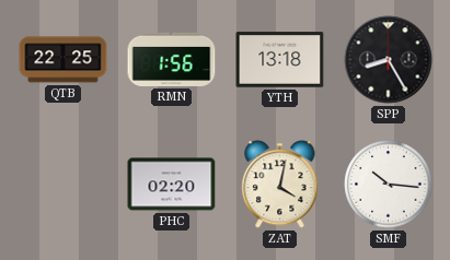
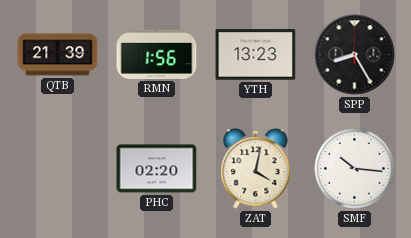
QTB: 22:25 -> 21:39
YTH: 13:18 -> 13:23
